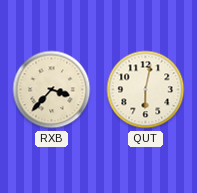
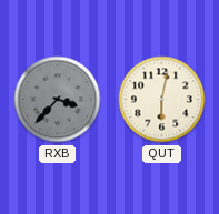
RXB dial: cream -> grey
